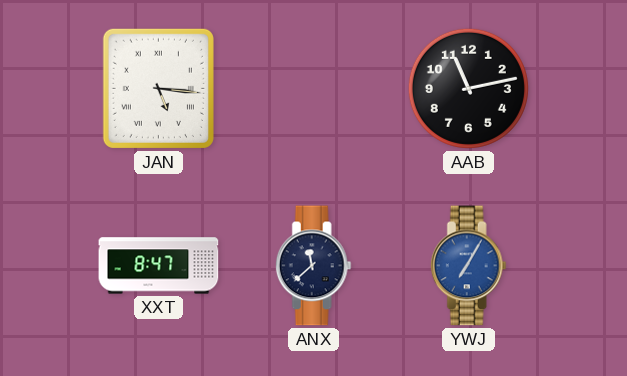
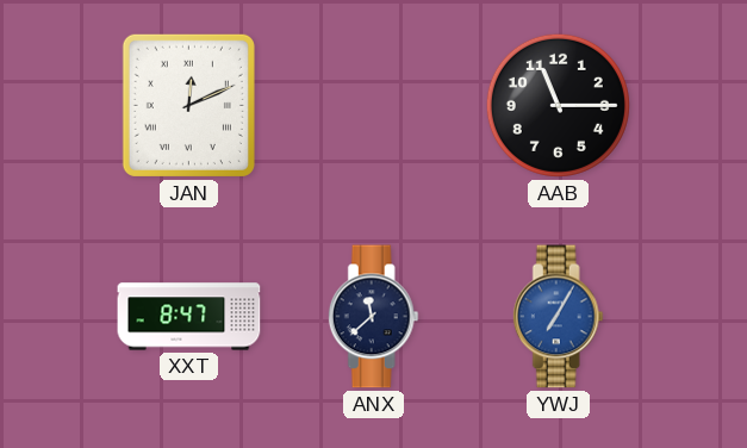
JAN: 5:16 -> 12:11
AAB: 11:13 -> 11:15
